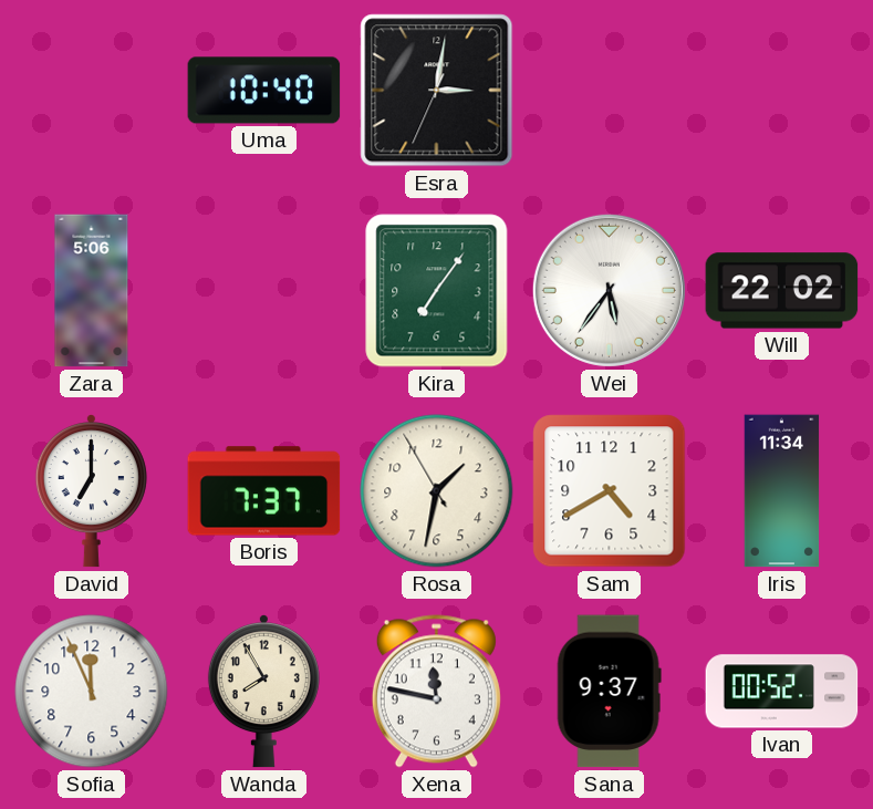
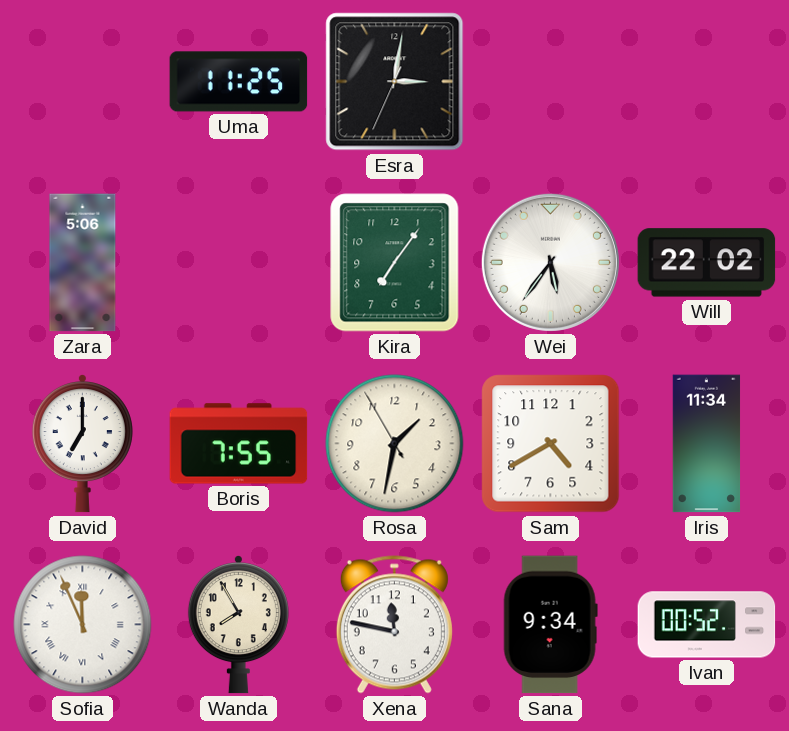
Uma: 10:40 -> 11:25
Boris: 7:37 -> 7:55
Sofia numerals: Arabic -> Roman
Sana: 9:37 -> 9:34
